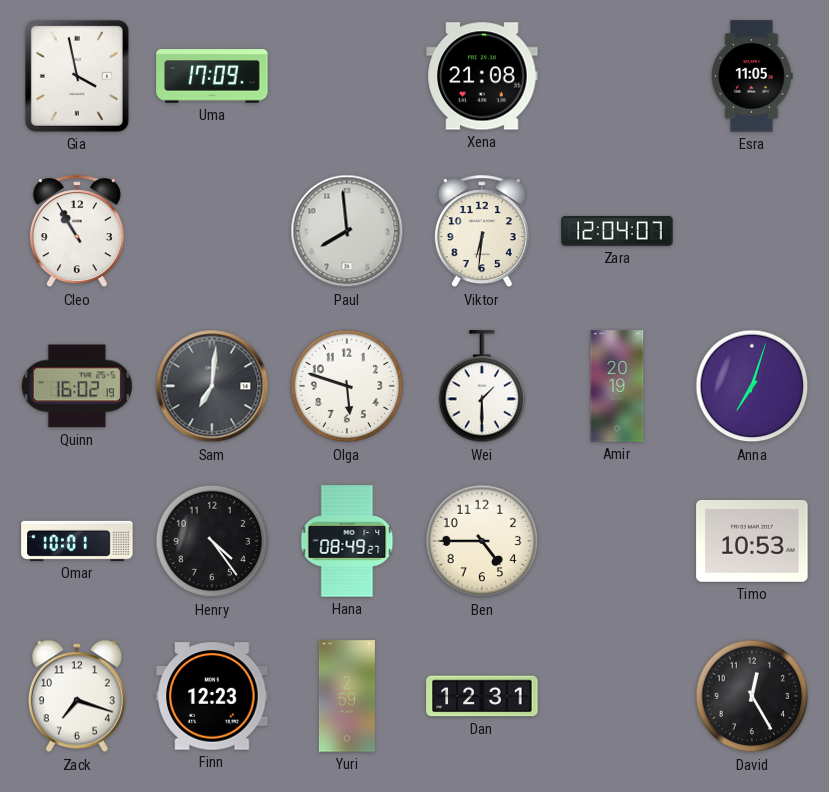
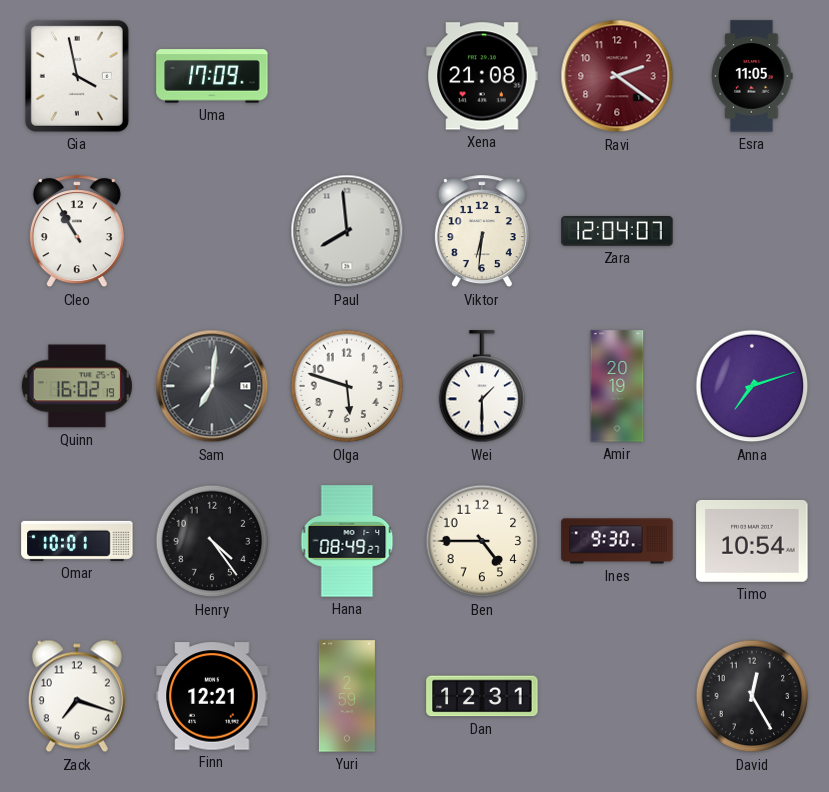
Ravi: none -> 2:21
Anna: 7:03 -> 7:12
Ines: none -> 9:30
Timo: 10:53 -> 10:54
Finn: 12:23 -> 12:21
